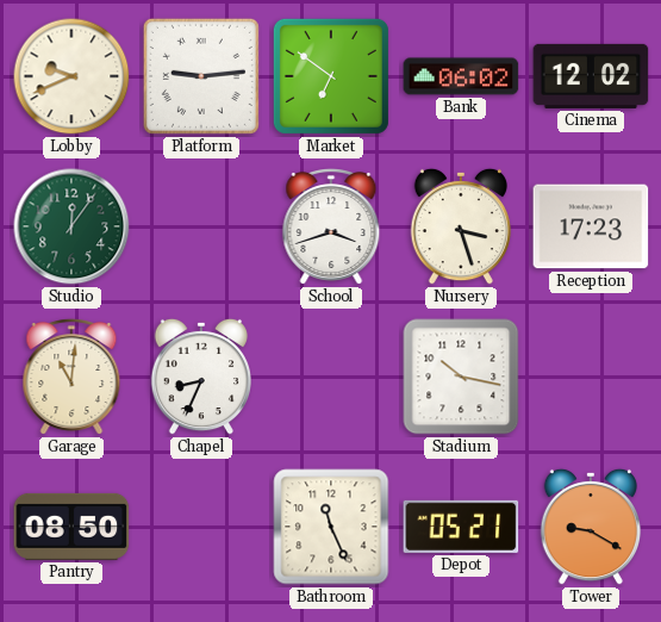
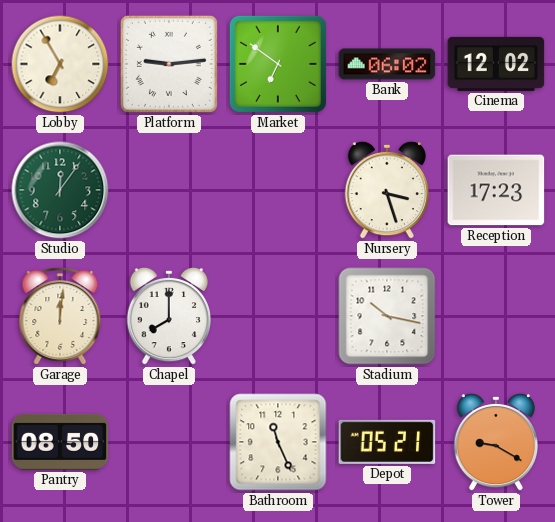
Lobby: 9:41 -> 6:55
School: 3:42 -> none
Garage: 11:01 -> 12:01
Chapel: 8:34 -> 8:00
